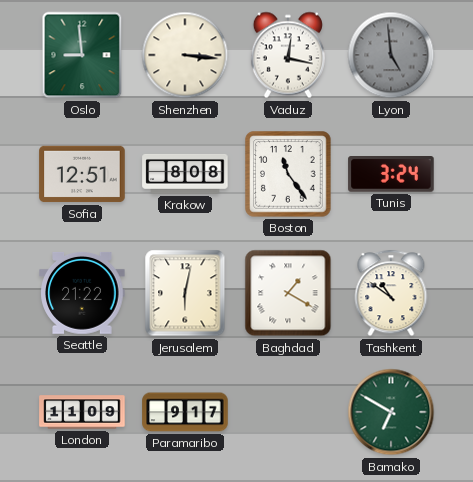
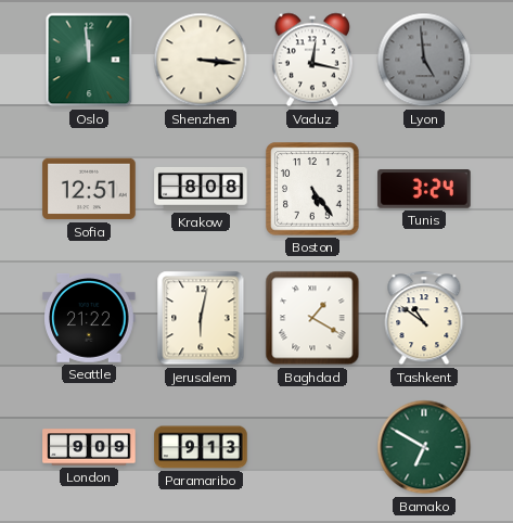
Oslo: 8:59 -> 11:59
Boston: 11:24 -> 5:24
London: 11:09 -> 9:09
Paramaribo: 9:17 -> 9:13
